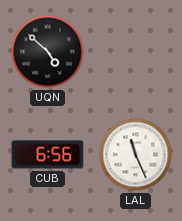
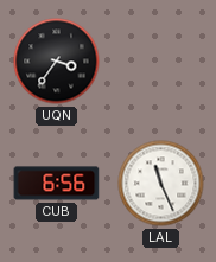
UQN: 4:52 -> 3:36
